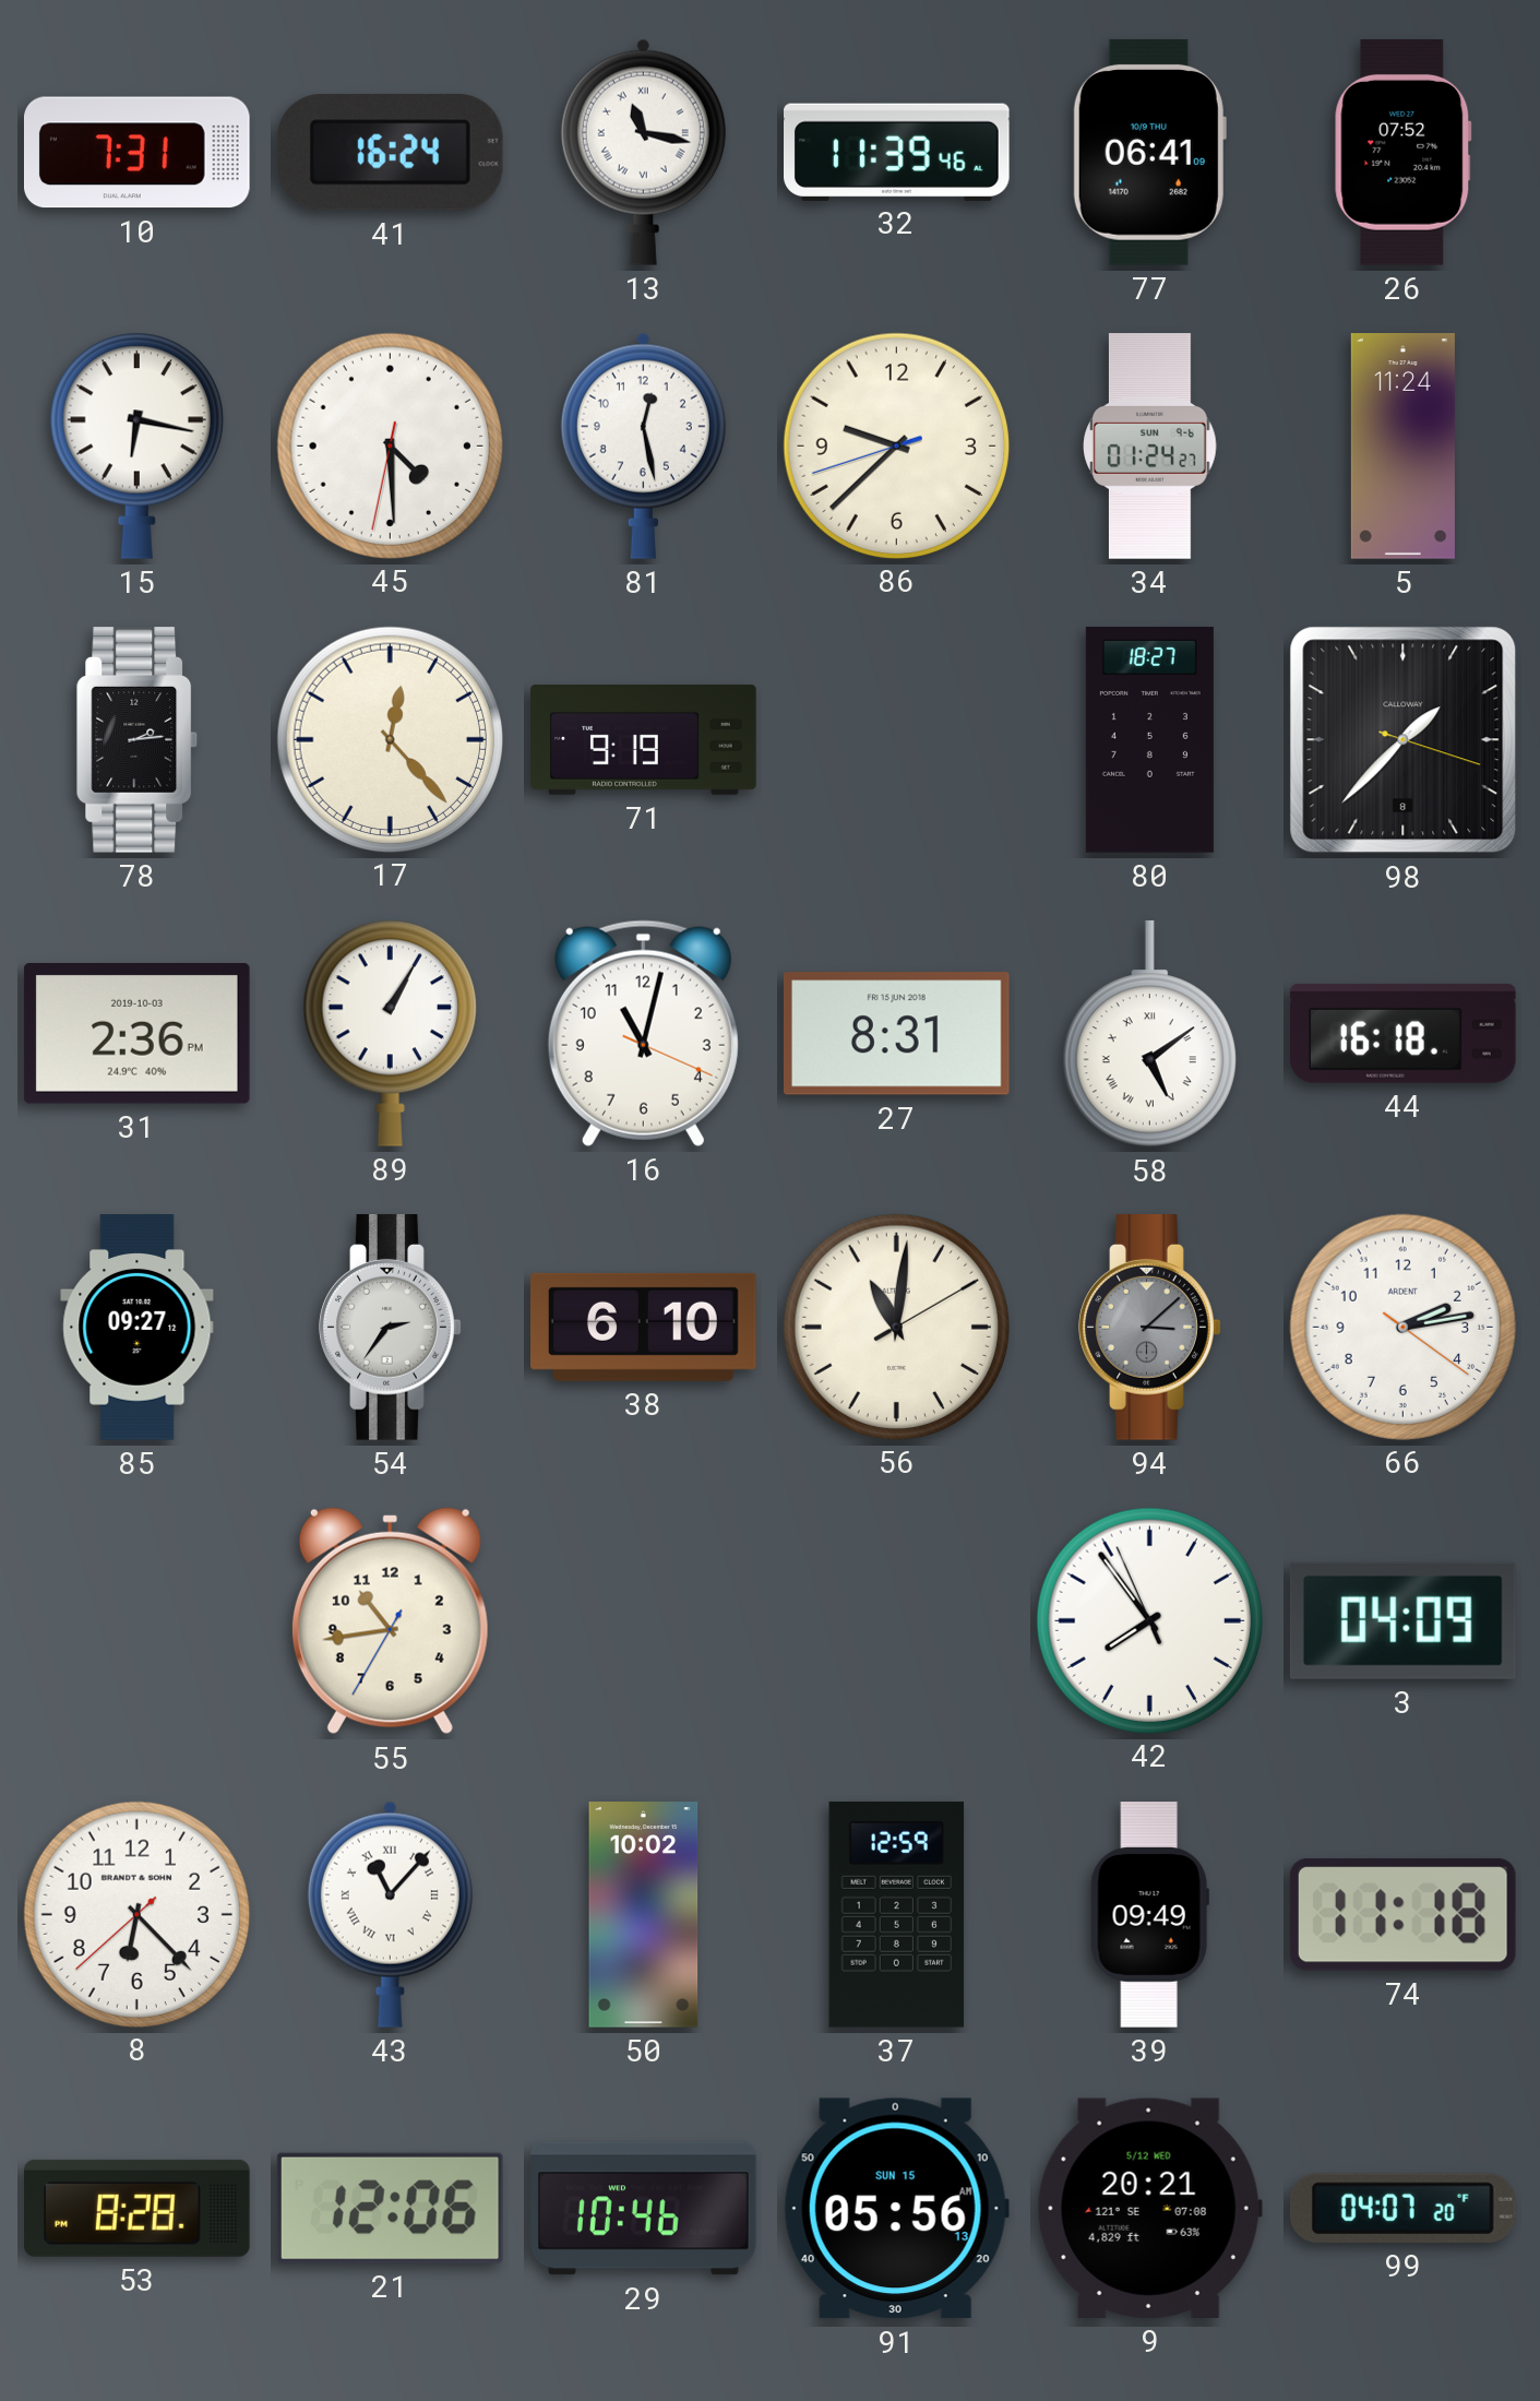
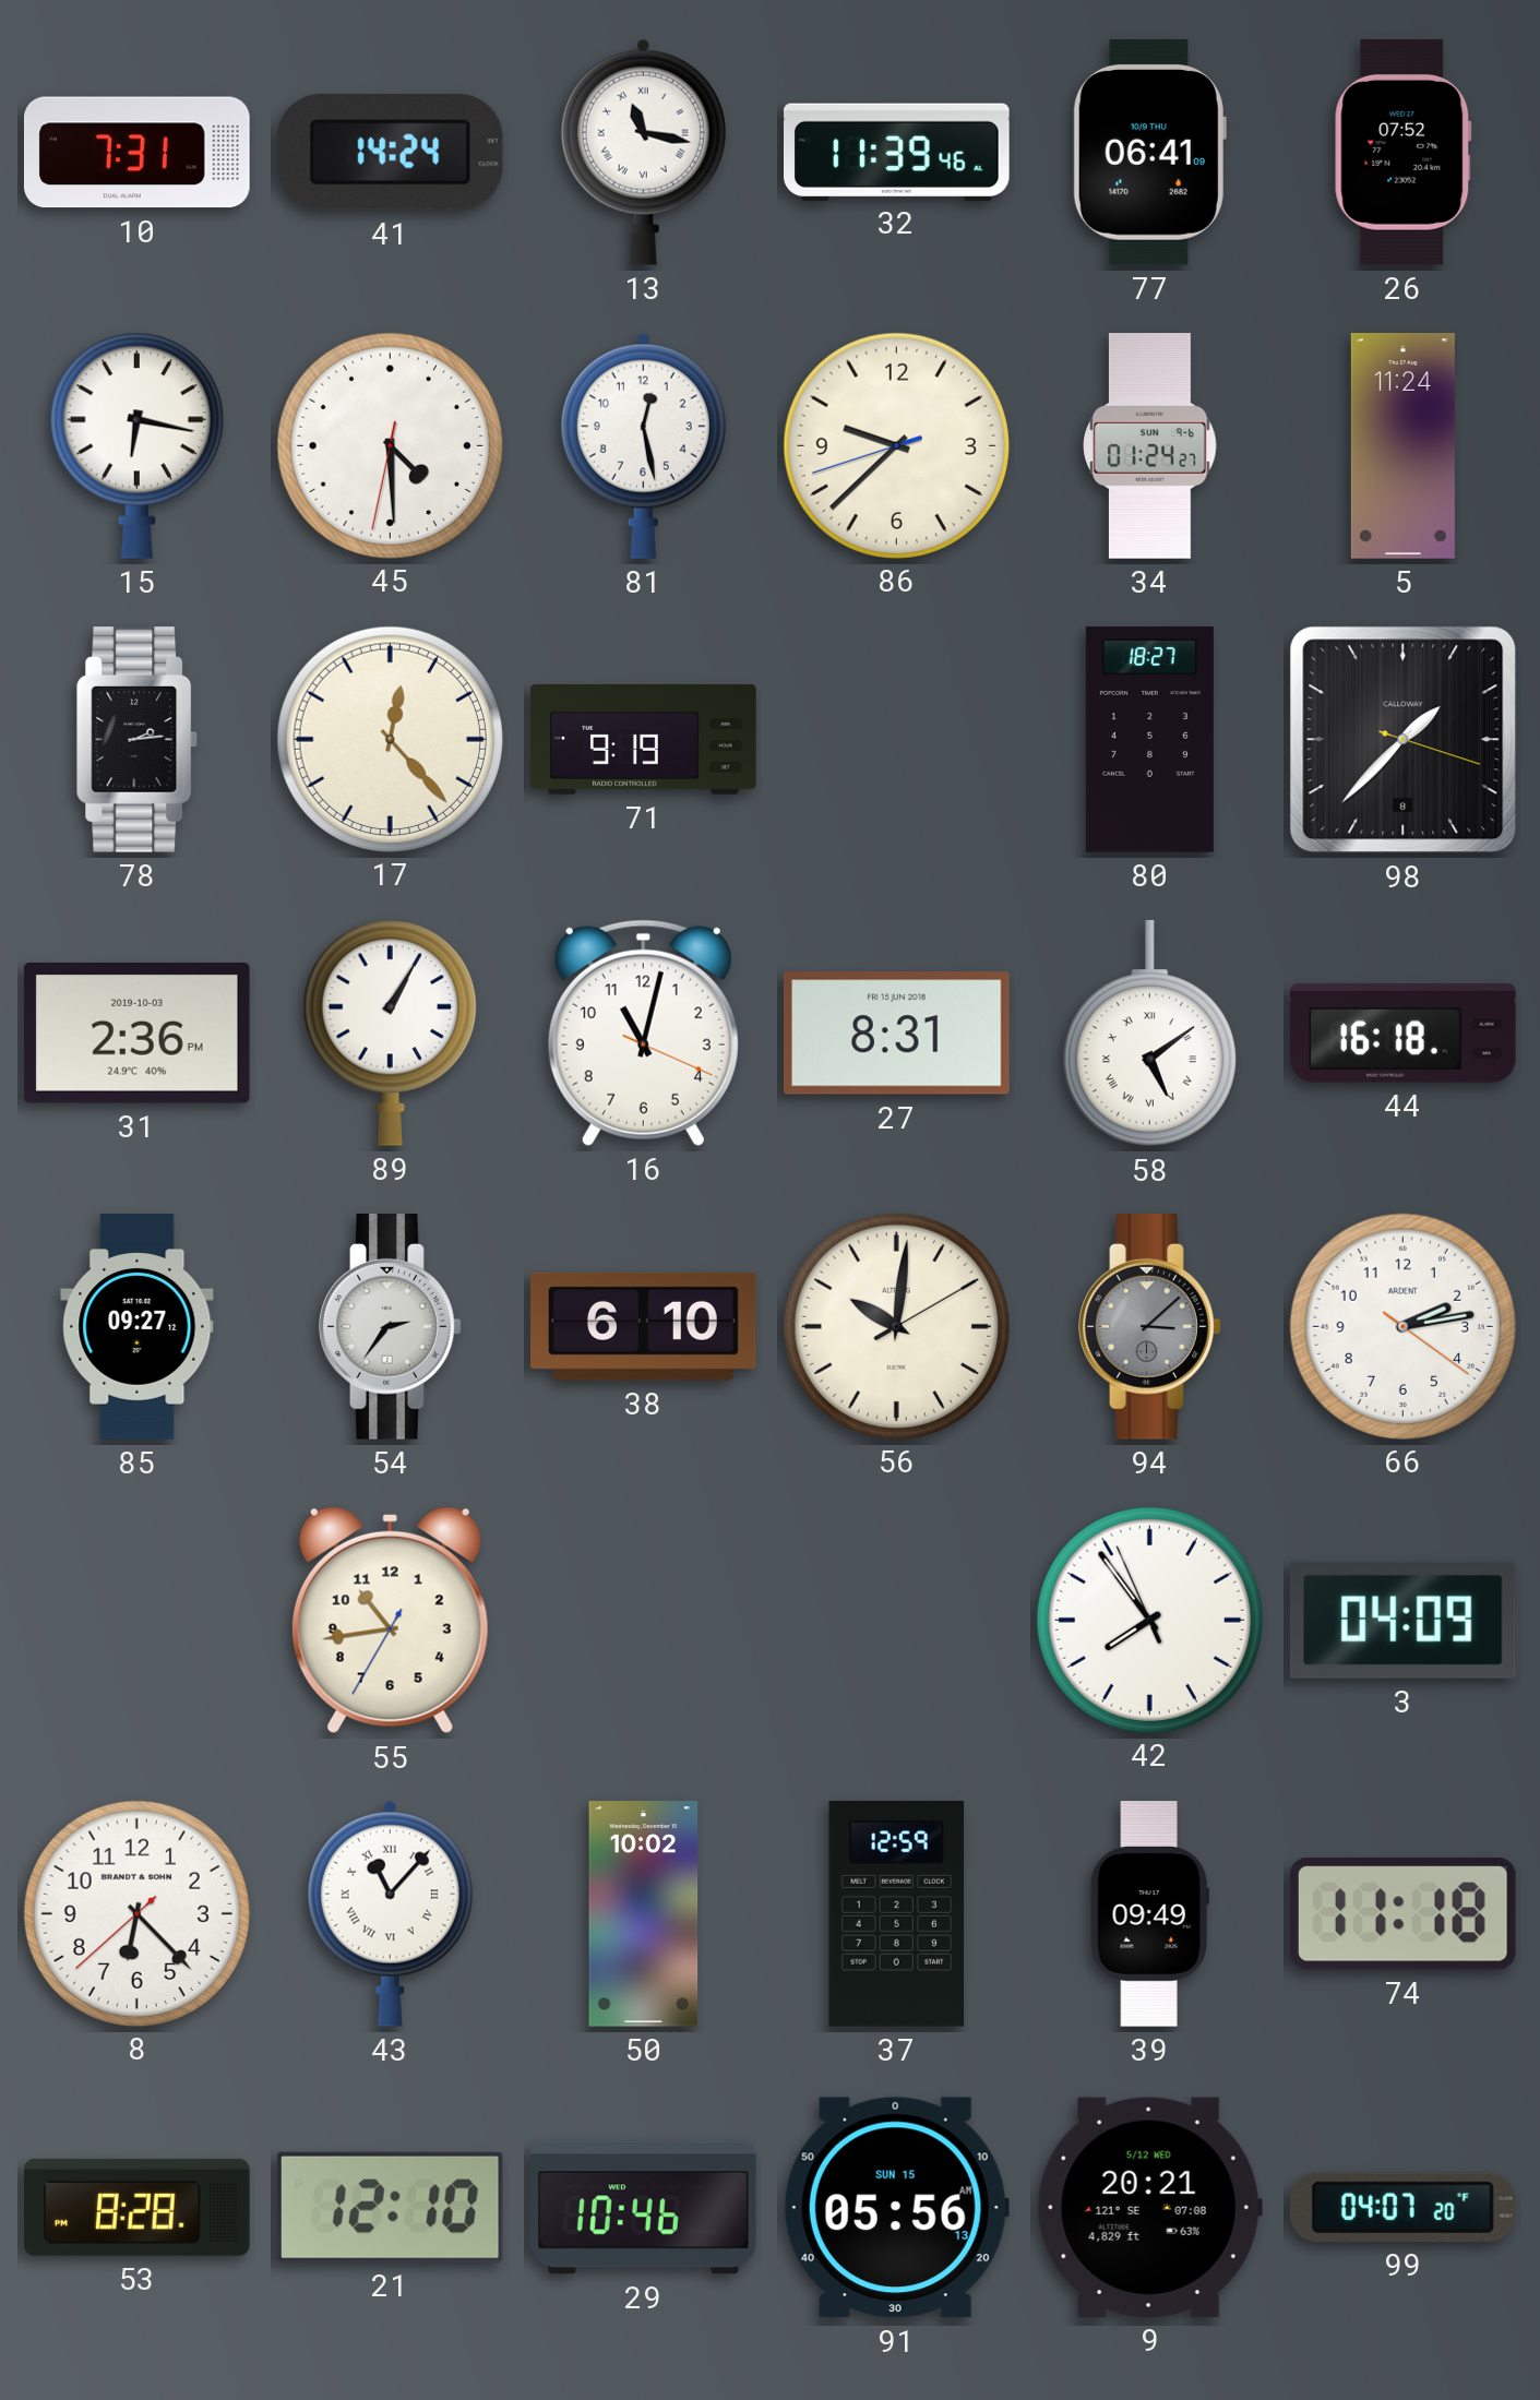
41: 16:24 -> 14:24
56: 11:01 -> 10:01
21: 12:06 -> 12:10
